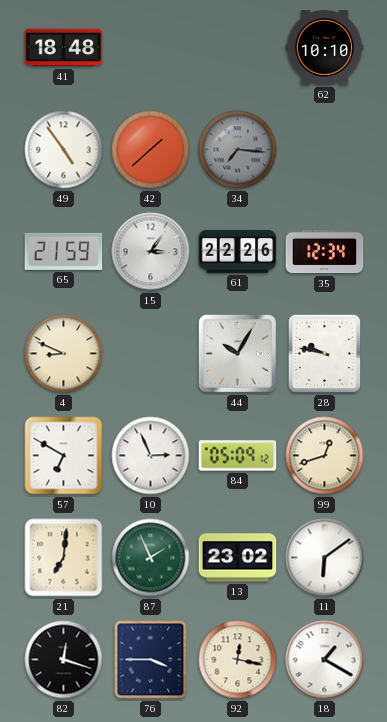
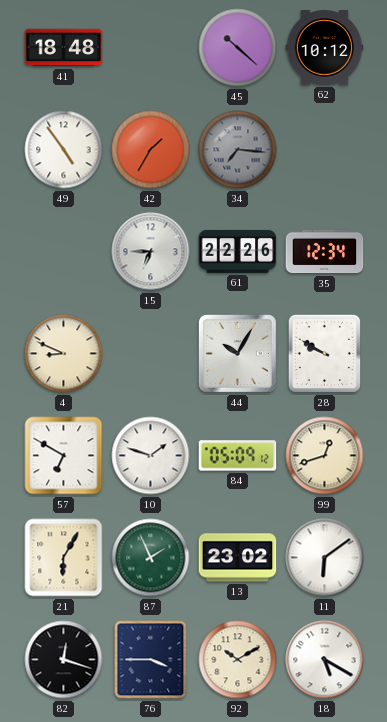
45: none -> 10:22
62: 10:10 -> 10:12
42: 1:38 -> 1:35
65: 21:59 -> none
15: 3:06 -> 6:45
28: 9:47 -> 9:50
10: 2:56 -> 1:48
21: 7:01 -> 6:05
92: 12:17 -> 10:10
18: 1:20 -> 5:20
